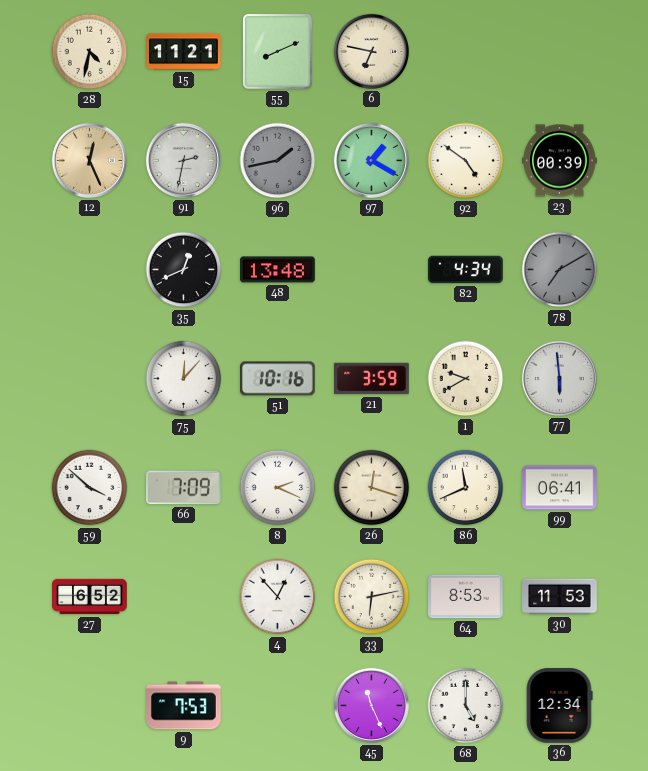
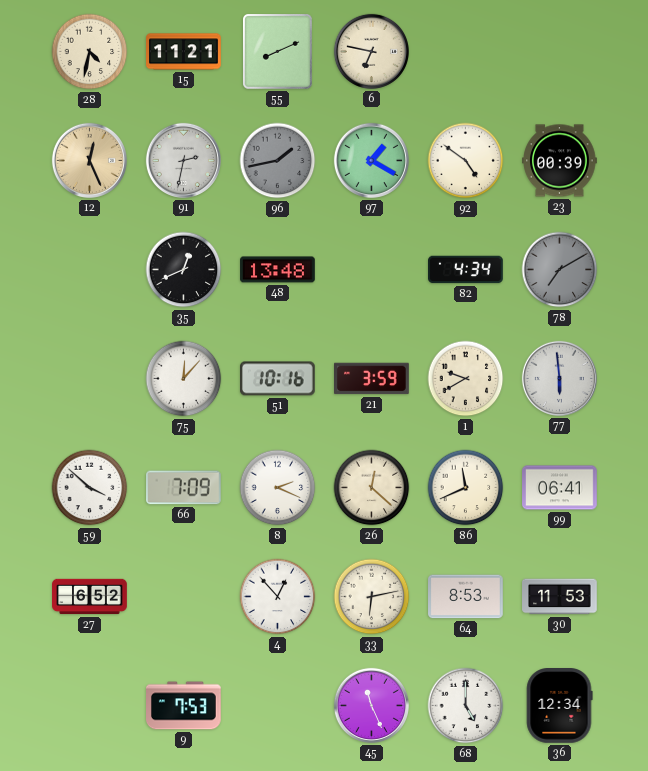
26: 12:18 -> 12:22
